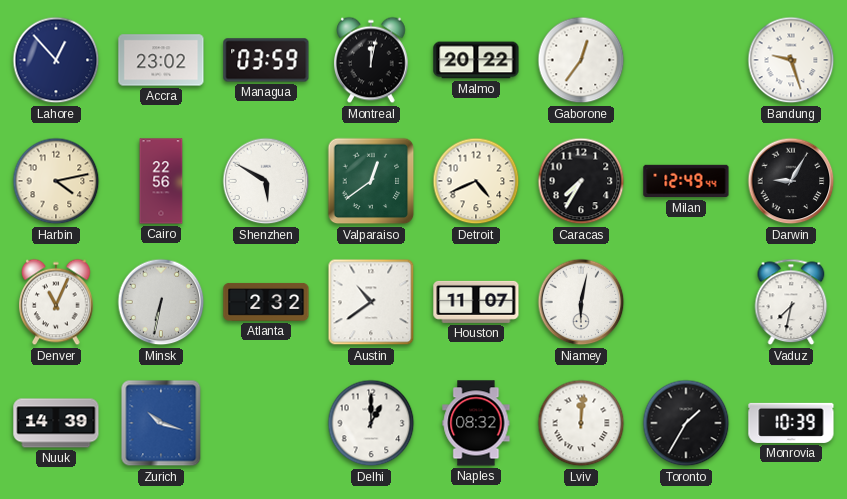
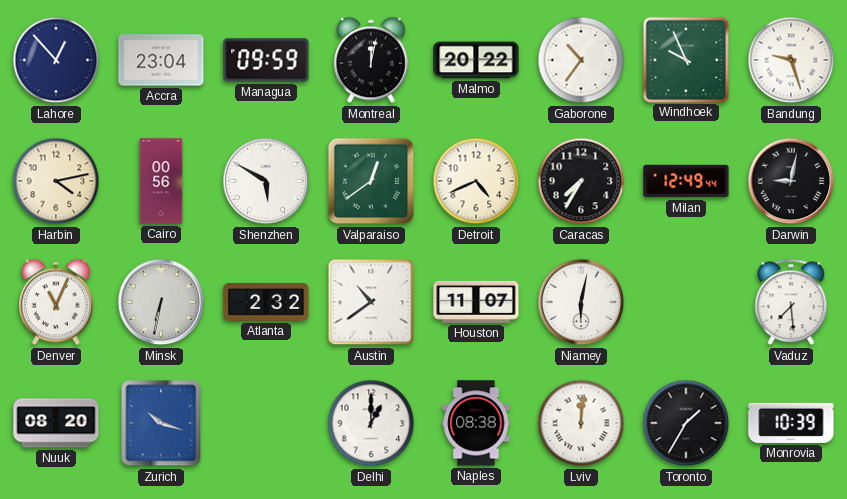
Accra: 23:02 -> 23:04
Managua: 03:59 -> 09:59
Gaborone: 12:36 -> 10:36
Windhoek: none -> 9:56
Cairo: 22:56 -> 00:56
Darwin: 9:05 -> 9:02
Vaduz: 7:32 -> 7:29
Nuuk: 14:39 -> 08:20
Naples: 08:32 -> 08:38
